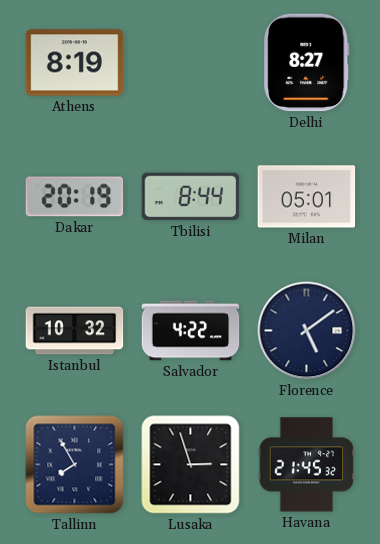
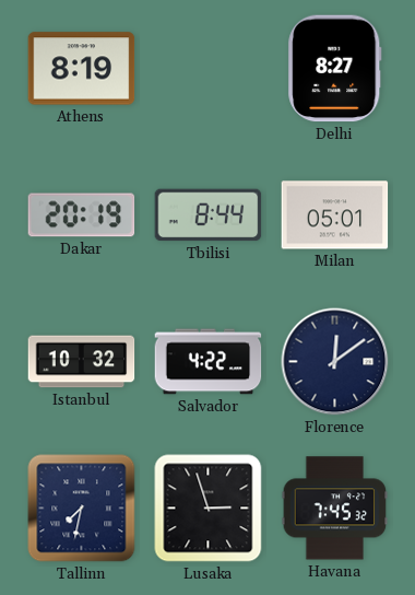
Florence: 5:09 -> 12:09
Tallinn: 7:55 -> 7:32
Havana: 21:45 -> 7:45
